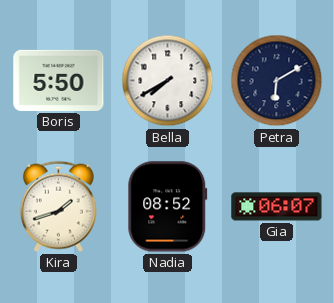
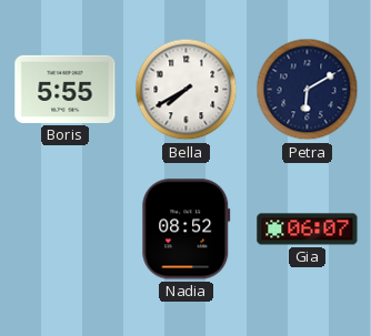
Boris: 5:50 -> 5:55
Kira: 1:42 -> none
